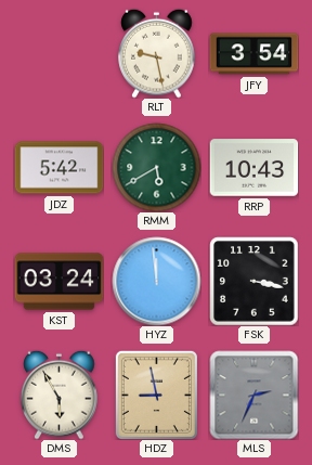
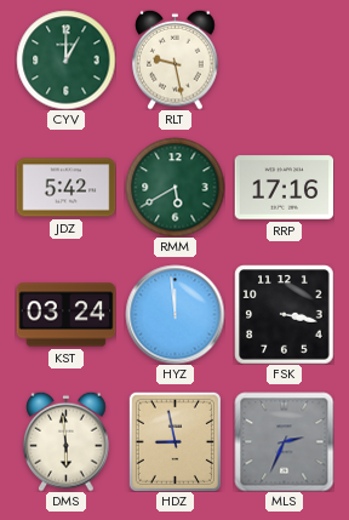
CYV: none -> 1:00
JFY: 3:54 -> none
RRP: 10:43 -> 17:16
DMS: 5:55 -> 5:59
